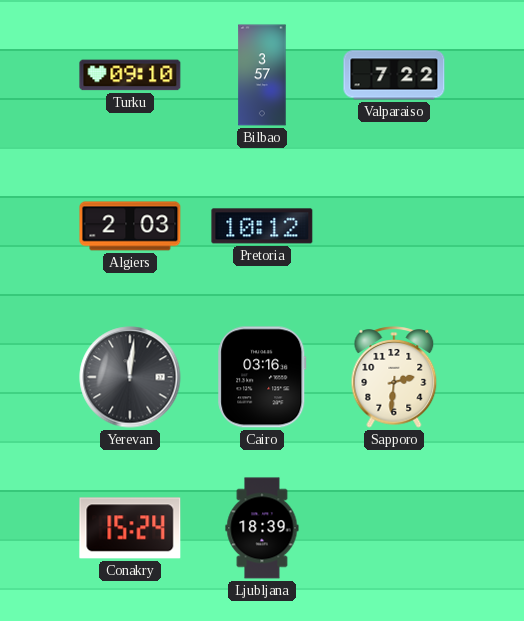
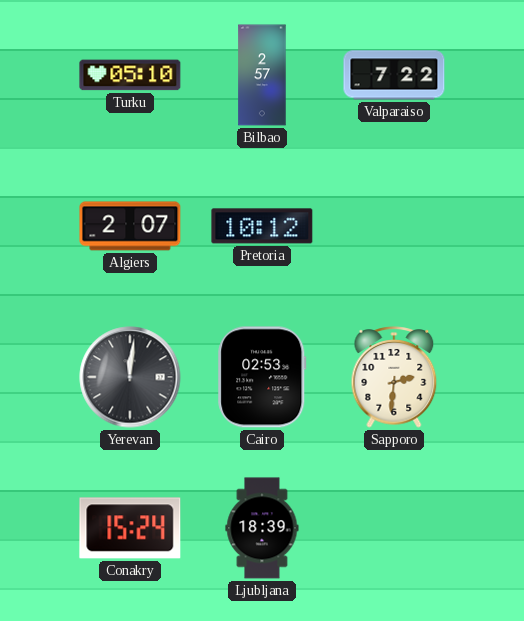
Turku: 09:10 -> 05:10
Bilbao: 3:57 -> 2:57
Algiers: 2:03 -> 2:07
Cairo: 03:16 -> 02:53
